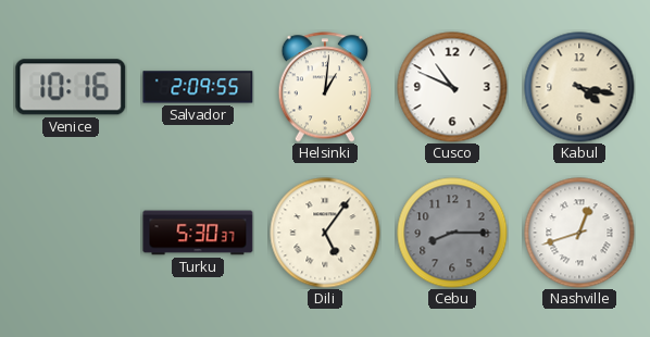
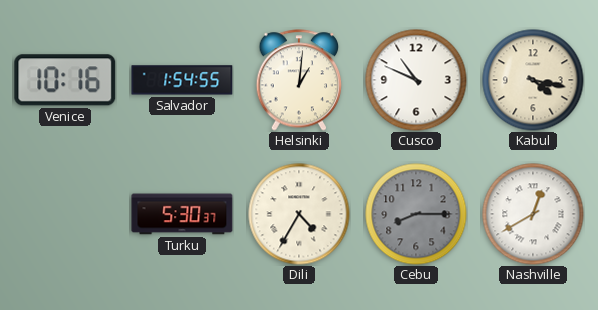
Salvador: 2:09 -> 1:54
Dili: 5:06 -> 4:35
Nashville: 12:42 -> 12:40
